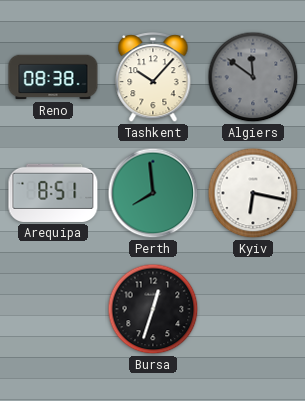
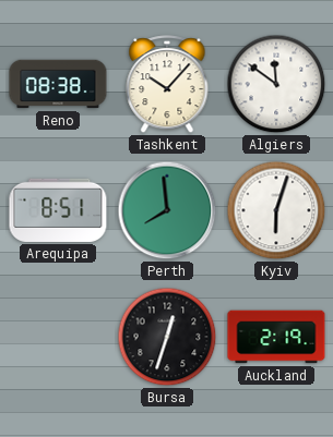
Algiers dial: grey -> white
Kyiv: 6:17 -> 6:03
Auckland: none -> 2:19
